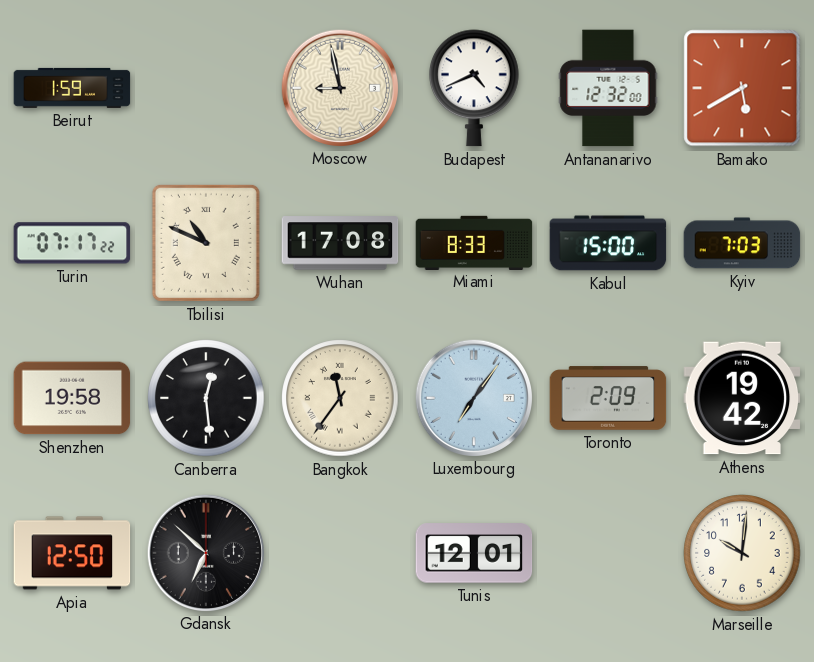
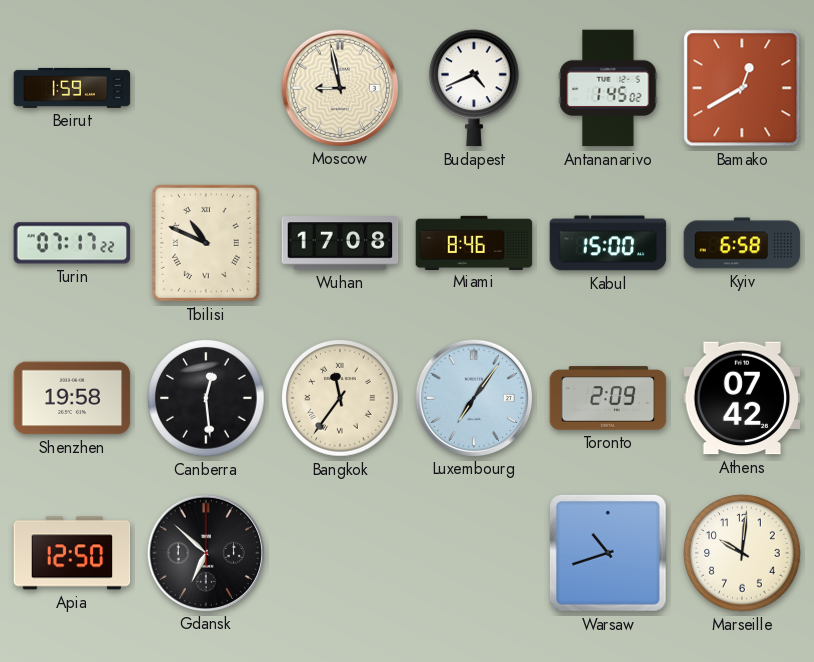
Antananarivo: 12:32 -> 1:45
Bamako: 5:40 -> 12:40
Miami: 8:33 -> 8:46
Kyiv: 7:03 -> 6:58
Athens: 19:42 -> 07:42
Tunis: 12:01 -> none
Warsaw: none -> 10:42
